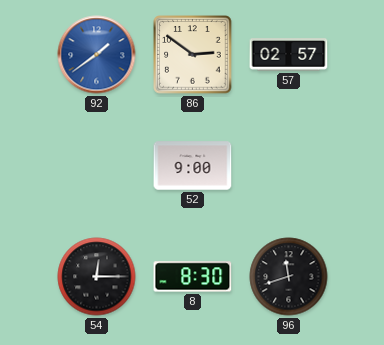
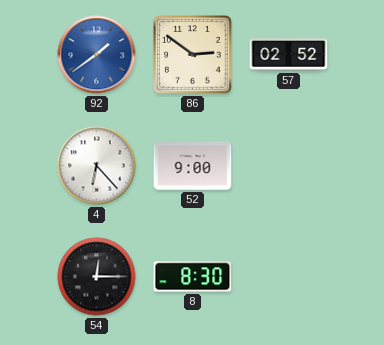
57: 02:57 -> 02:52
4: none -> 6:23
96: 11:42 -> none
